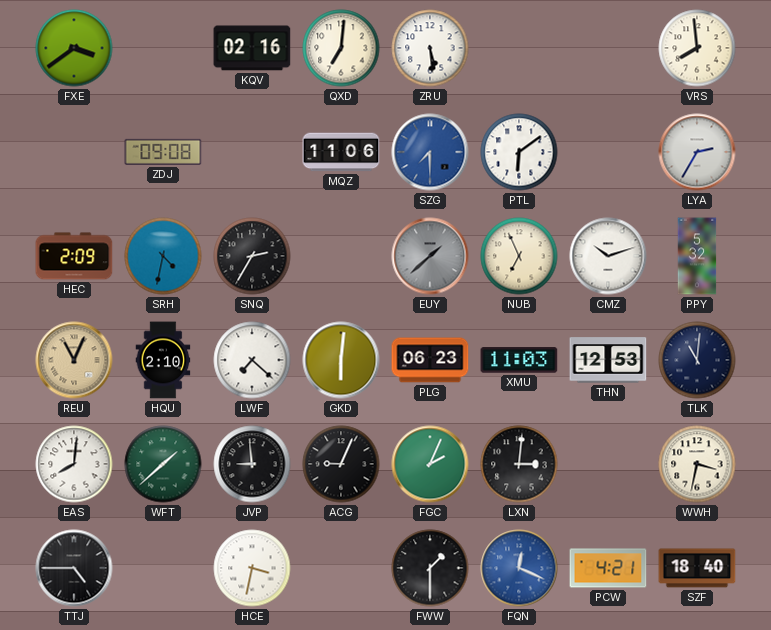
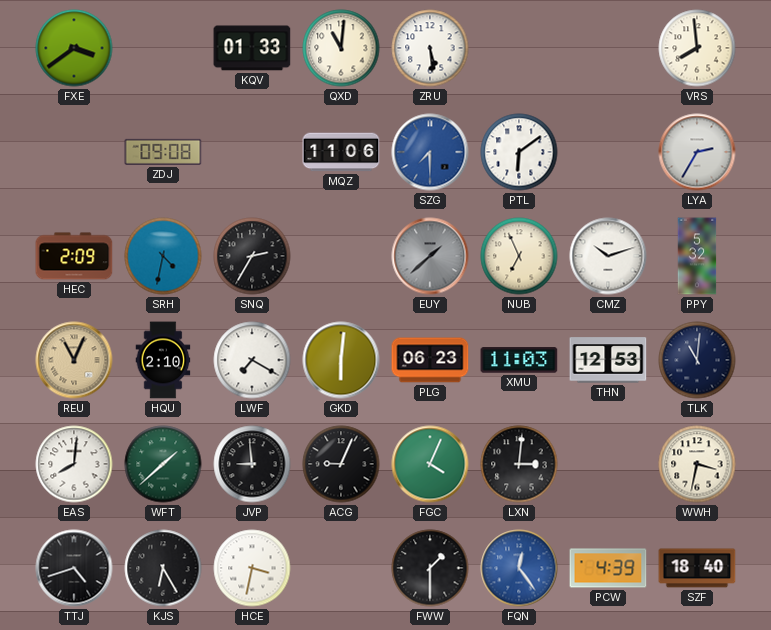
KQV: 02:16 -> 01:33
QXD: 7:01 -> 11:01
LWF: 7:22 -> 7:20
FGC: 2:04 -> 4:04
TTJ: 4:45 -> 4:42
KJS: none -> 6:25
FQN: 12:19 -> 12:24
PCW: 4:21 -> 4:39
